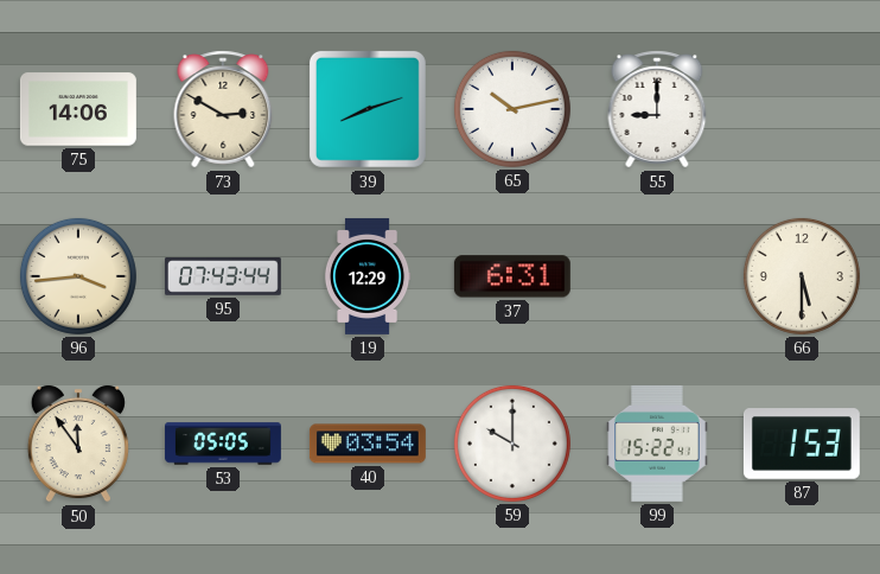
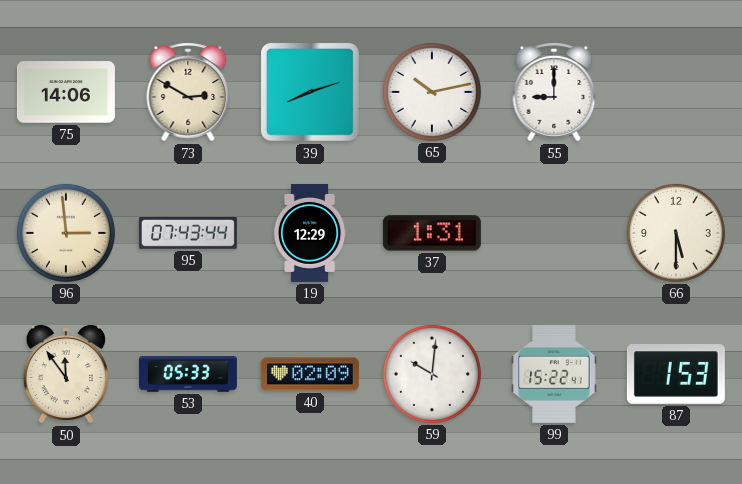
96: 3:44 -> 2:59
37: 6:31 -> 1:31
53: 05:05 -> 05:33
40: 03:54 -> 02:09
59: 10:00 -> 10:01
